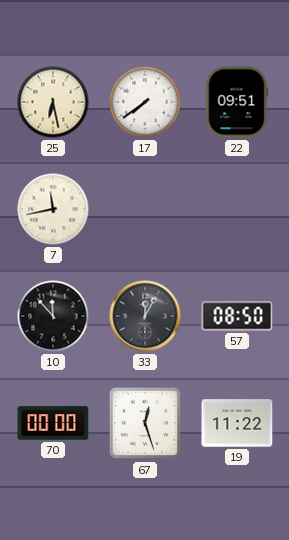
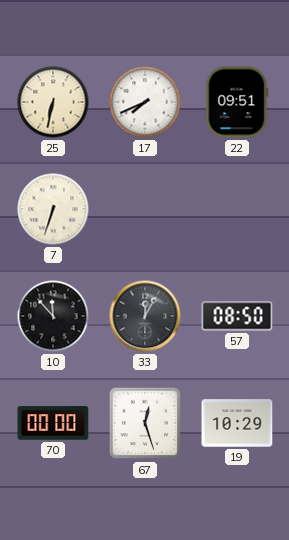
25: 6:28 -> 6:32
17: 7:39 -> 7:41
7: 11:43 -> 6:33
19: 11:22 -> 10:29
